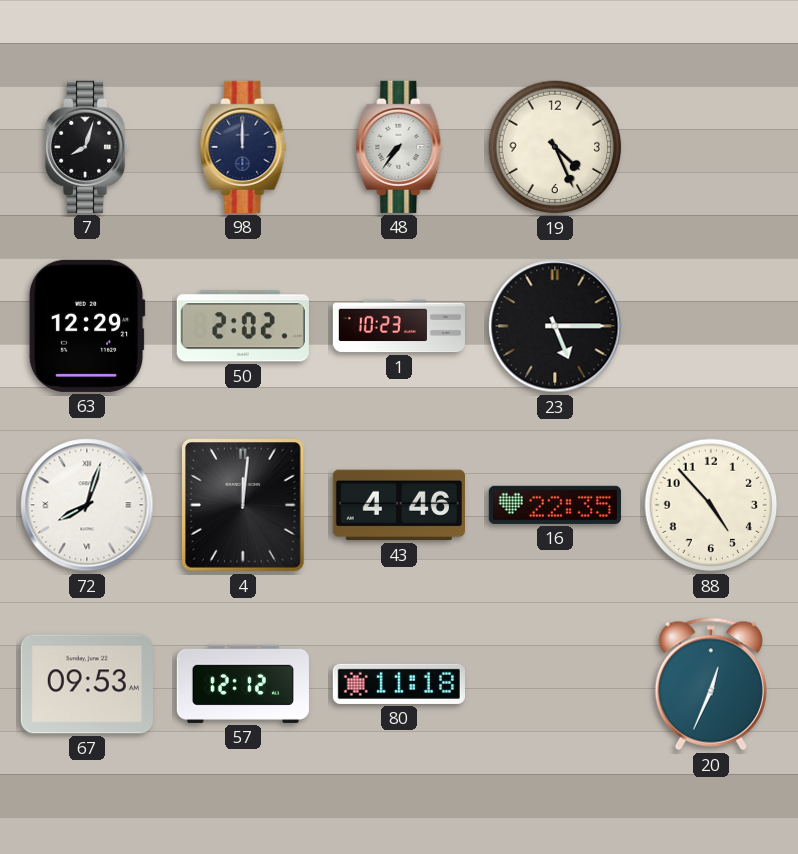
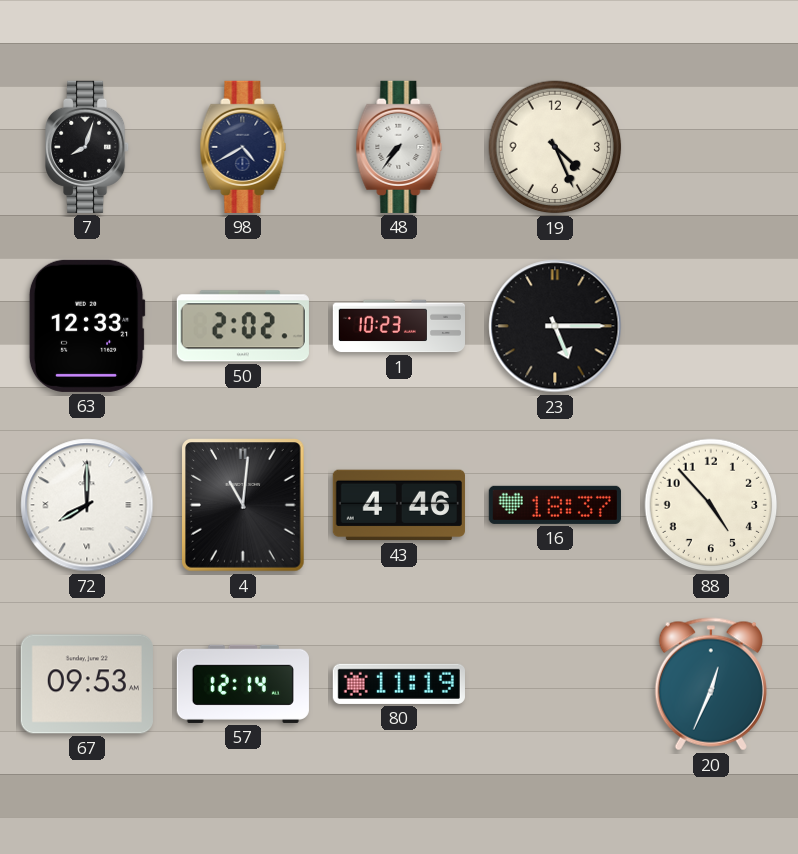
98: 12:00 -> 4:40
63: 12:29 -> 12:33
72: 8:03 -> 8:00
4: 12:01 -> 11:01
16: 22:35 -> 18:37
57: 12:12 -> 12:14
80: 11:18 -> 11:19
